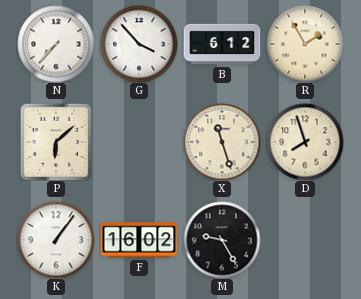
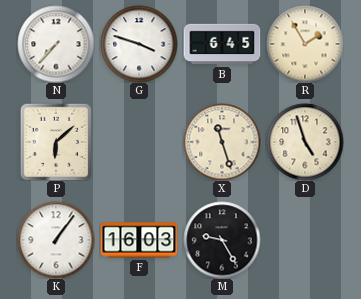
G: 3:53 -> 3:48
B: 6:12 -> 6:45
D: 7:57 -> 4:57
F: 16:02 -> 16:03
